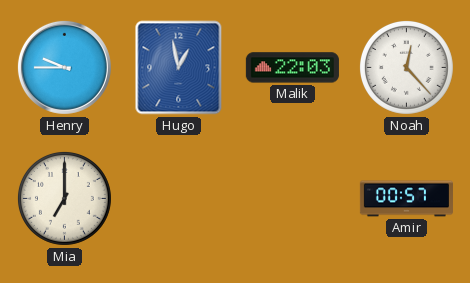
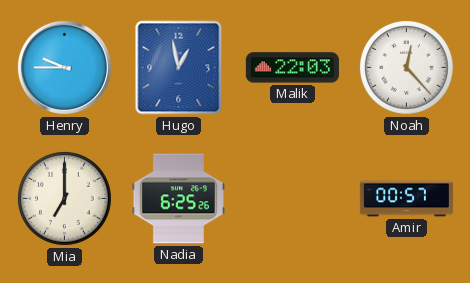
Nadia: none -> 6:25
